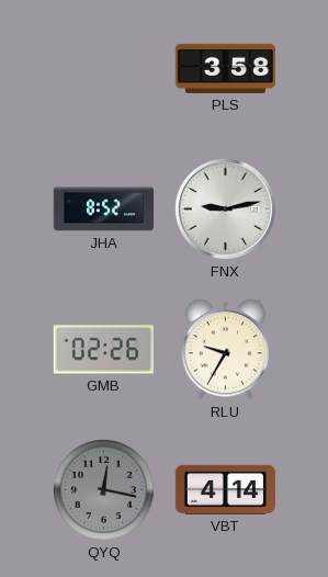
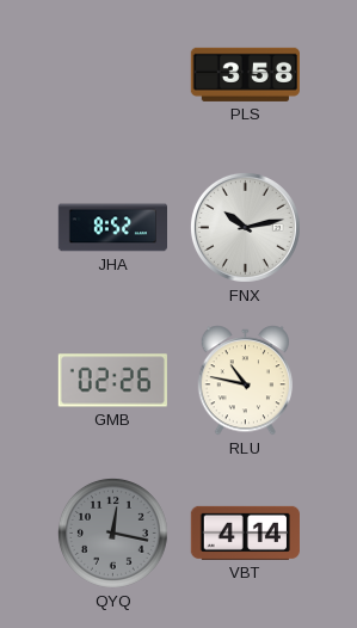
FNX: 9:13 -> 10:13
RLU: 9:35 -> 10:47
